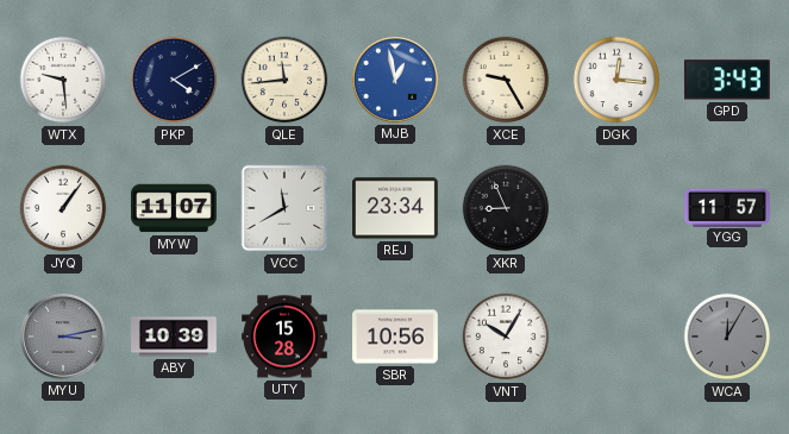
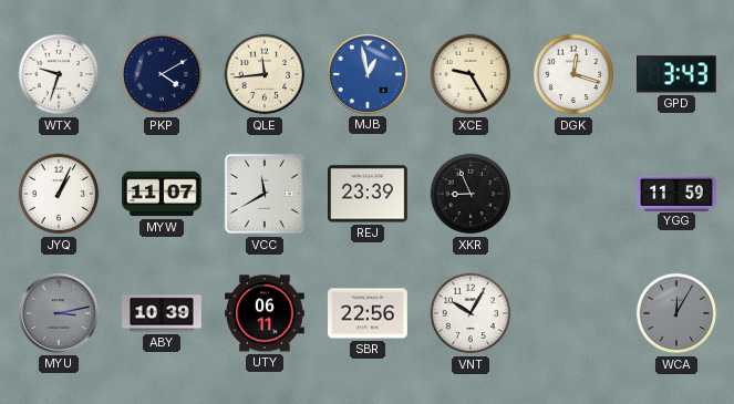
WTX: 9:29 -> 9:33
DGK: 12:16 -> 12:18
JYQ: 1:06 -> 1:04
REJ: 23:34 -> 23:39
YGG: 11:57 -> 11:59
UTY: 15:28 -> 06:11
SBR: 10:56 -> 22:56
